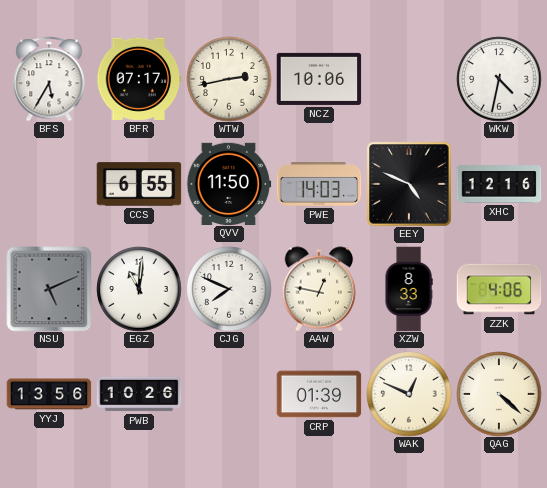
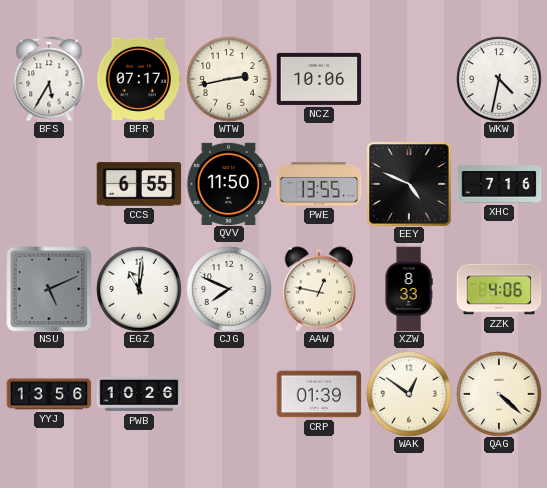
PWE: 14:03 -> 13:55
XHC: 12:16 -> 7:16
WAK: 12:49 -> 12:51
